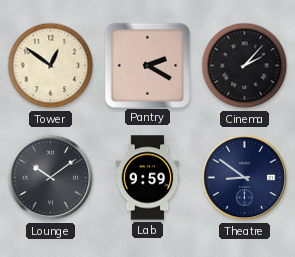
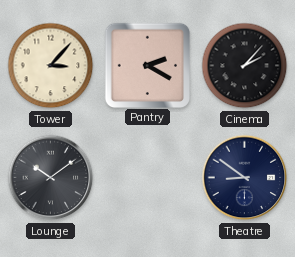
Tower: 12:51 -> 3:07
Lab: 9:59 -> none
